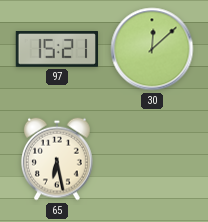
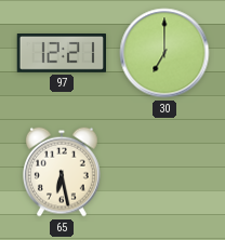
97: 15:21 -> 12:21
30: 12:08 -> 7:00
